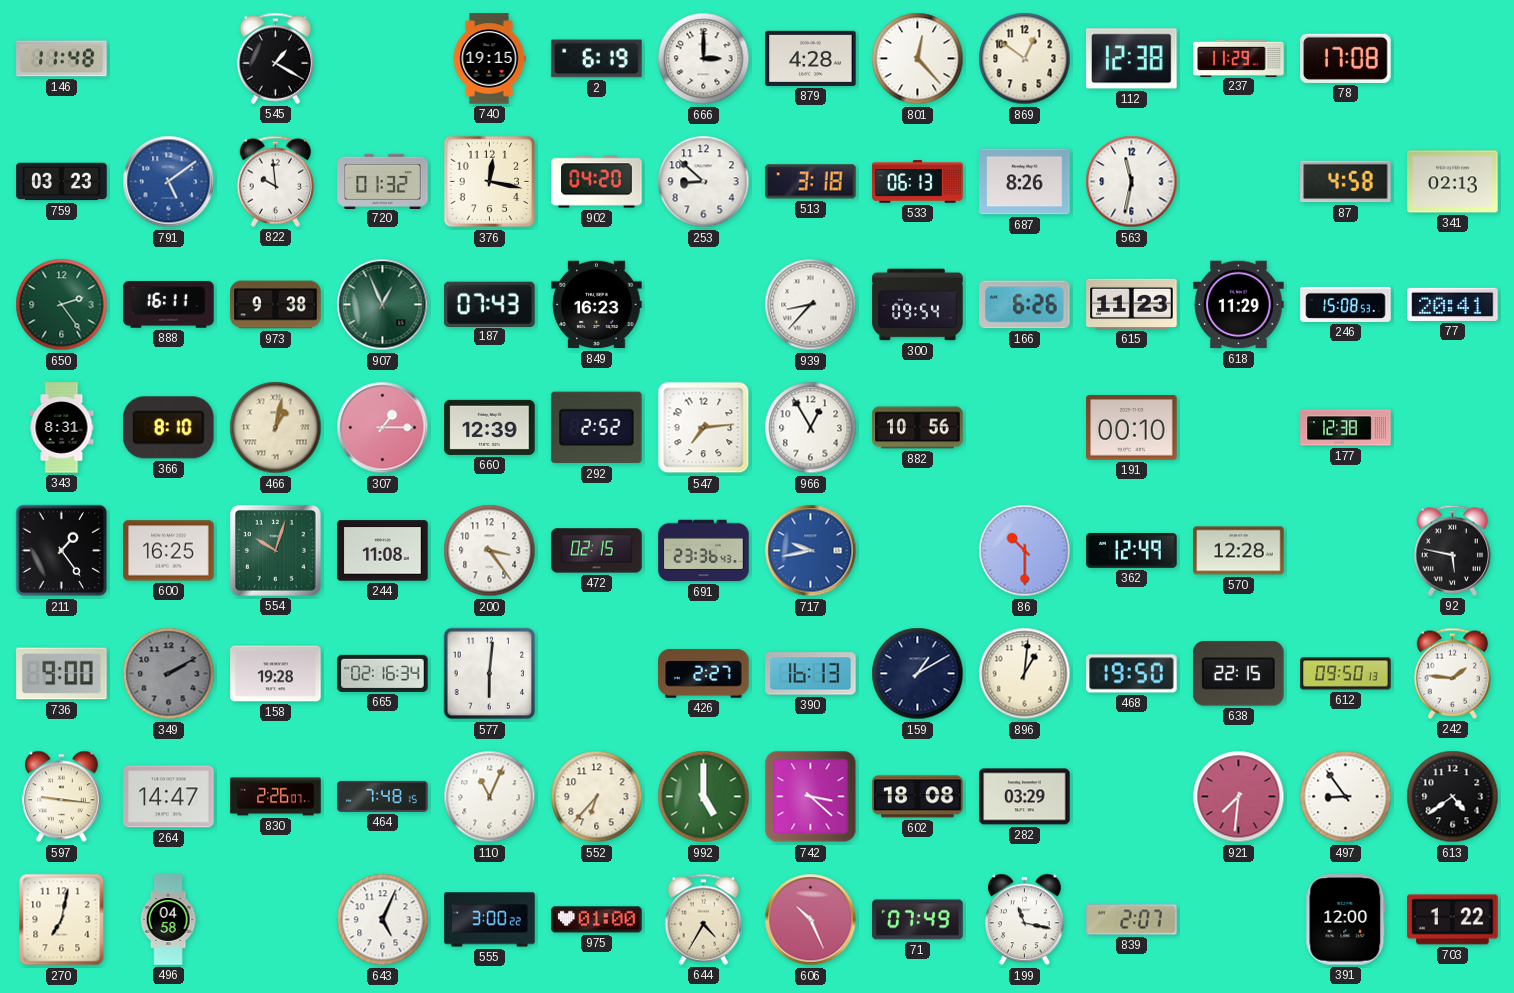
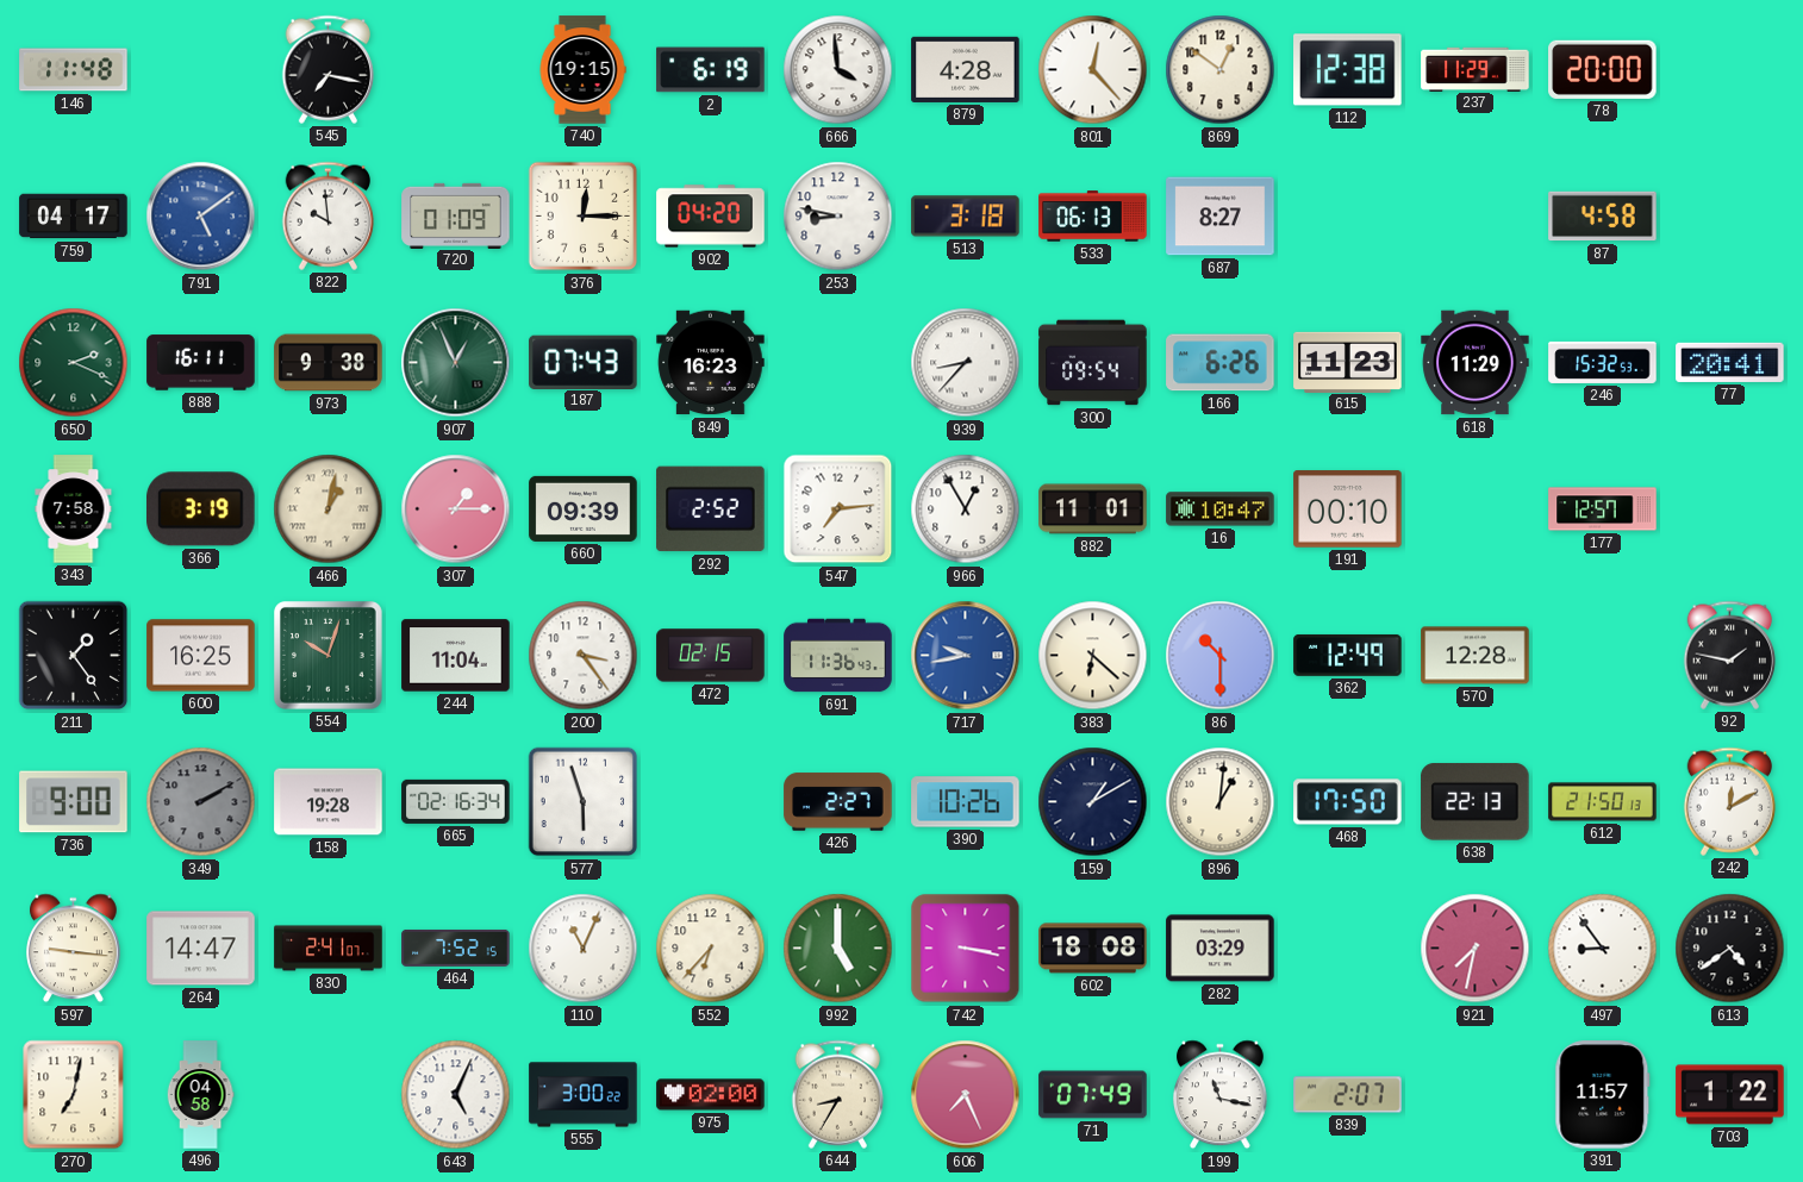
545: 1:20 -> 7:17
666: 3:00 -> 3:59
78: 17:08 -> 20:00
759: 03:23 -> 04:17
720: 01:32 -> 01:09
376: 12:17 -> 12:15
253: 8:52 -> 8:47
687: 8:26 -> 8:27
563: 11:32 -> none
341: 02:13 -> none
650: 2:24 -> 2:19
246: 15:08 -> 15:32
343: 8:31 -> 7:58
366: 8:10 -> 3:19
660: 12:39 -> 09:39
882: 10:56 -> 11:01
16: none -> 10:47
177: 12:38 -> 12:57
244: 11:08 -> 11:04
691: 23:36 -> 11:36
383: none -> 6:22
92: 5:47 -> 1:47
577: 6:01 -> 5:57
390: 16:13 -> 10:26
468: 19:50 -> 17:50
638: 22:15 -> 22:13
612: 09:50 -> 21:50
242: 1:46 -> 12:10
830: 2:26 -> 2:41
464: 7:48 -> 7:52
742: 3:22 -> 3:17
921: 7:31 -> 7:32
975: 01:00 -> 02:00
644: 4:35 -> 8:35
606: 10:26 -> 7:26
391: 12:00 -> 11:57
